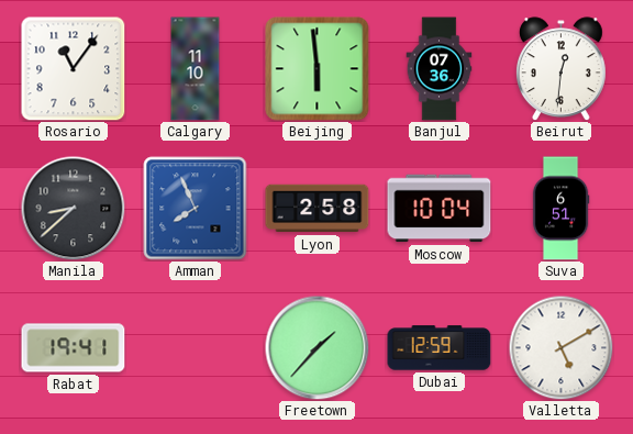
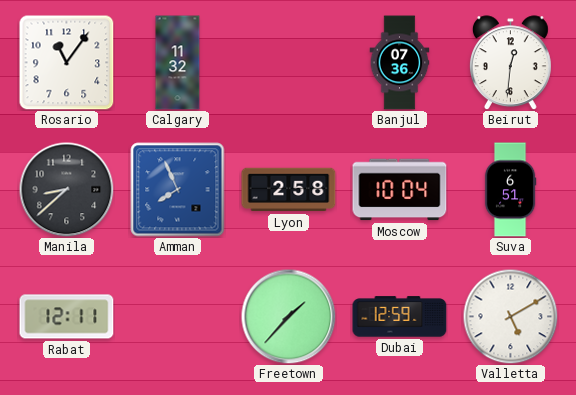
Calgary: 11:10 -> 11:32
Beijing: 5:59 -> none
Rabat: 19:41 -> 12:11
